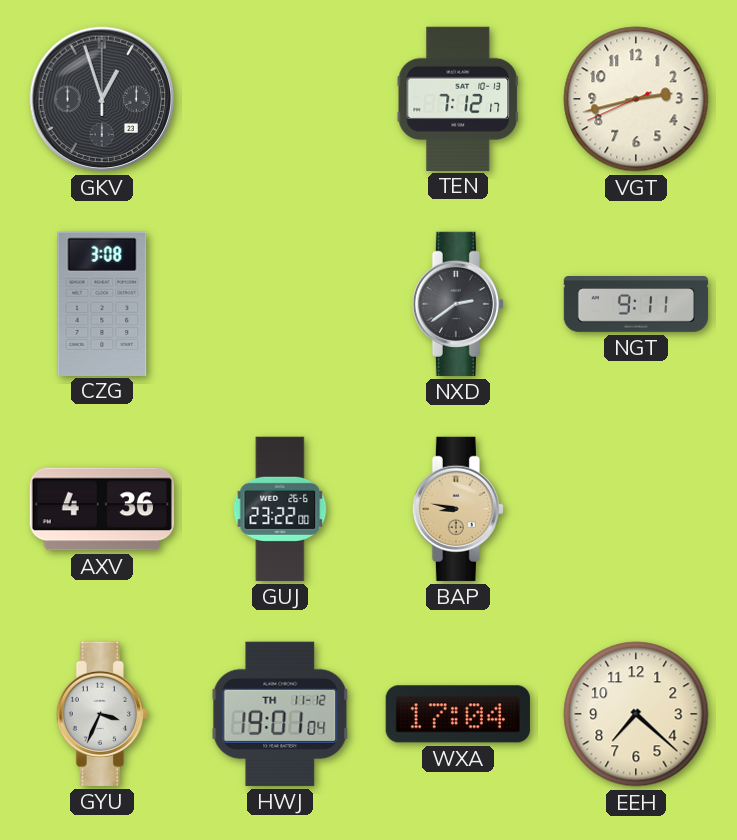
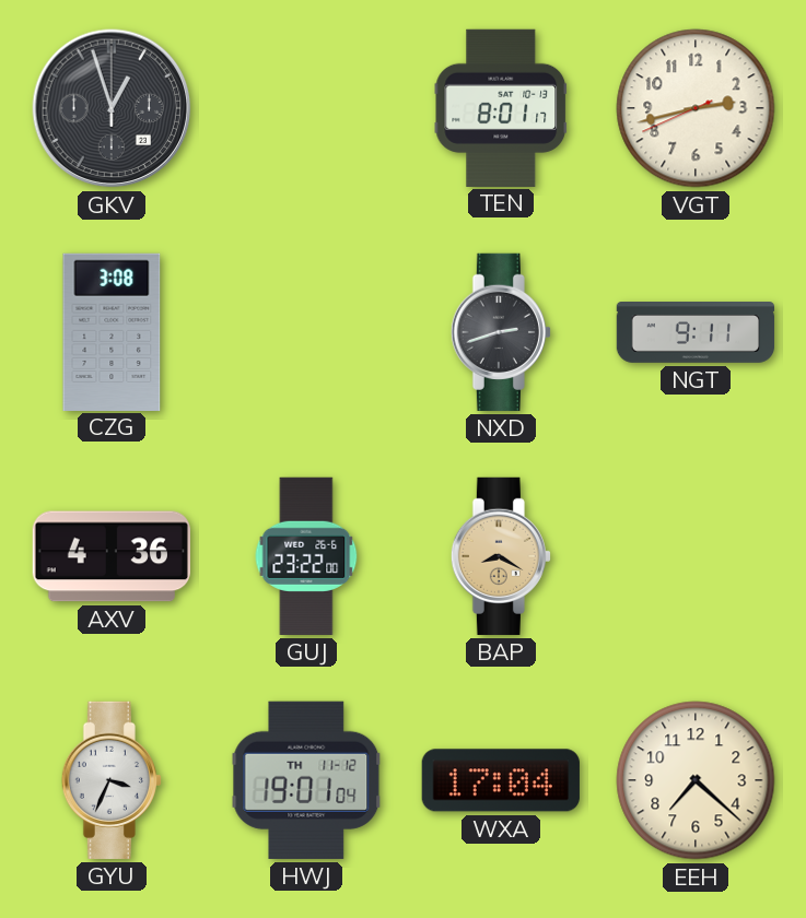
TEN: 7:12 -> 8:01
NXD: 2:39 -> 2:42
BAP: 8:47 -> 8:20
